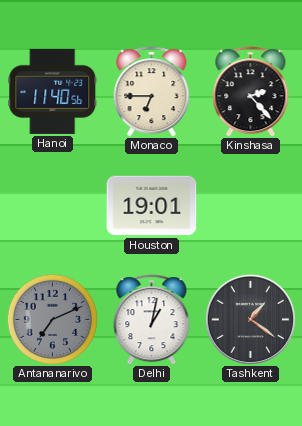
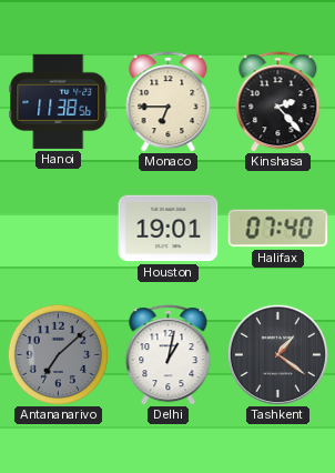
Hanoi: 11:40 -> 11:38
Halifax: none -> 07:40
Antananarivo: 7:11 -> 7:08
